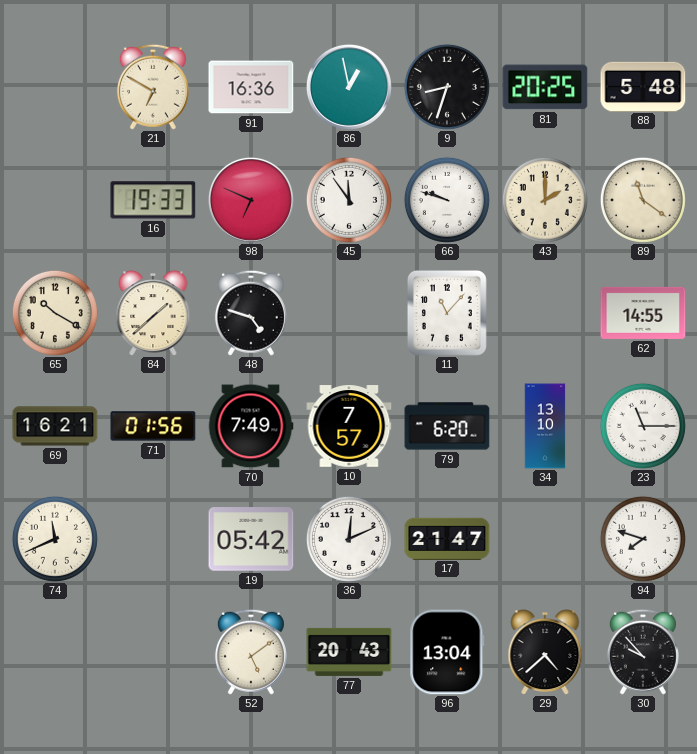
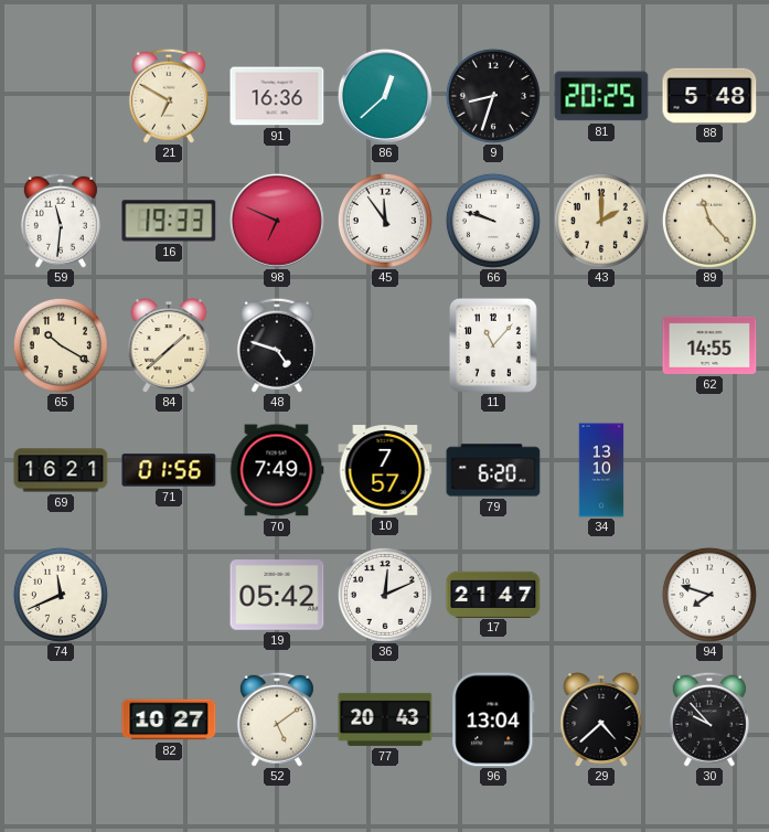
86: 12:58 -> 12:38
59: none -> 11:31
89: 11:21 -> 11:23
23: 11:15 -> none
82: none -> 10:27
